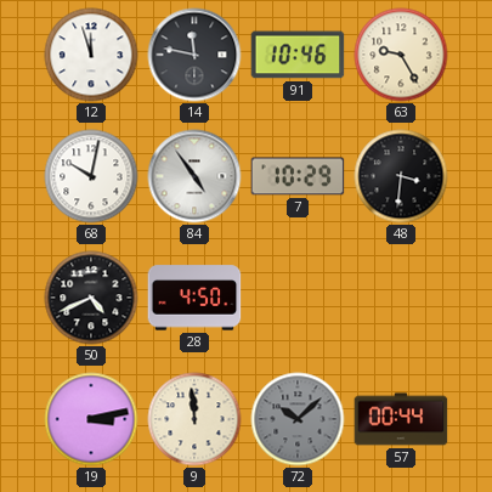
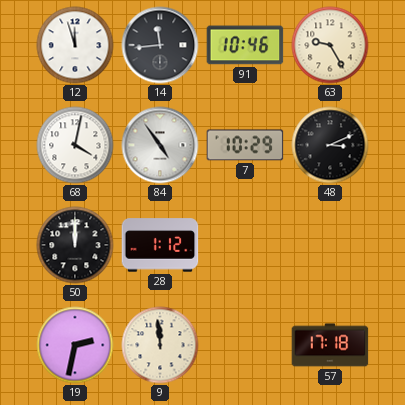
14: 11:47 -> 11:44
68: 10:02 -> 4:02
48: 3:31 -> 3:11
50: 4:41 -> 12:00
28: 4:50 -> 1:12
19: 3:13 -> 2:32
72: 10:08 -> none
57: 00:44 -> 17:18
